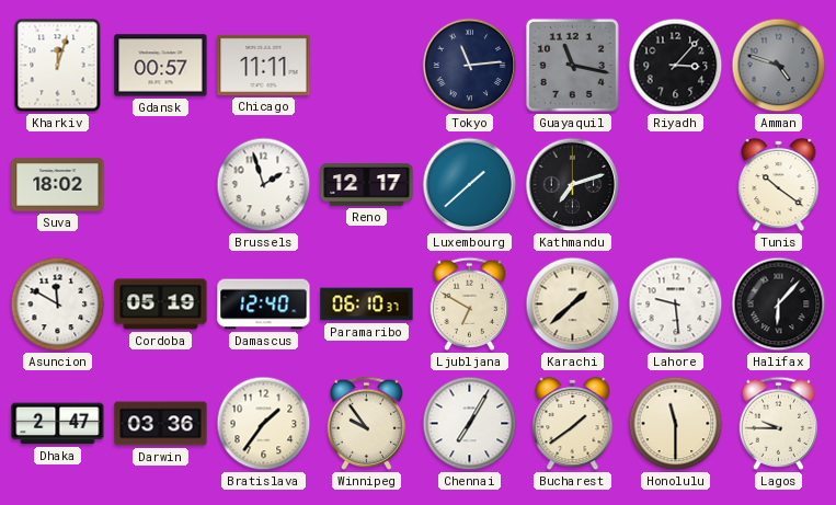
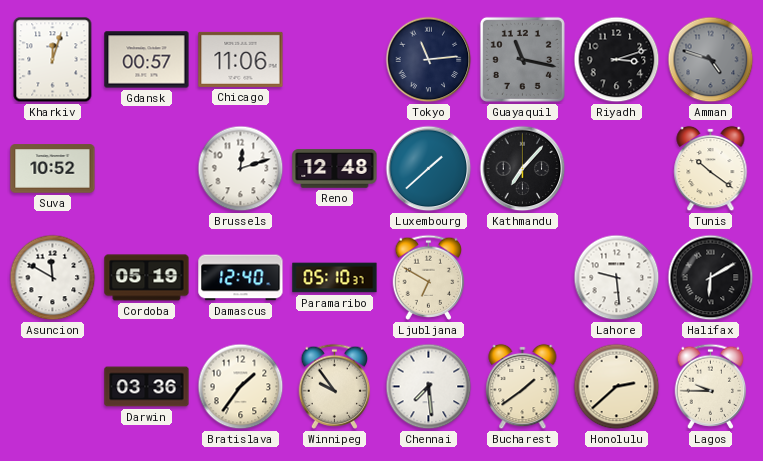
Chicago: 11:11 -> 11:06
Riyadh: 3:07 -> 3:12
Suva: 18:02 -> 10:52
Brussels: 1:57 -> 12:12
Reno: 12:17 -> 12:48
Kathmandu: 7:12 -> 7:07
Paramaribo: 06:10 -> 05:10
Karachi: 1:38 -> none
Halifax: 6:07 -> 6:10
Dhaka: 2:47 -> none
Chennai: 7:05 -> 7:29
Honolulu: 11:30 -> 2:38
